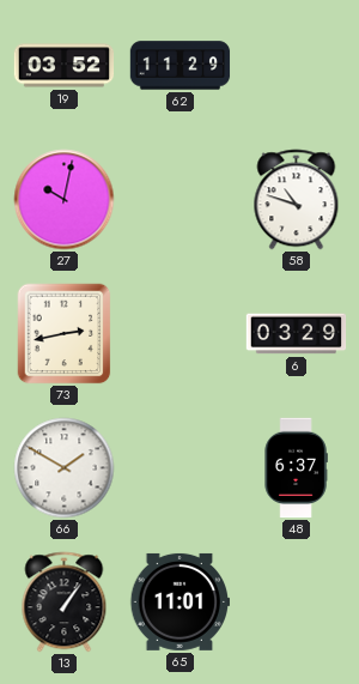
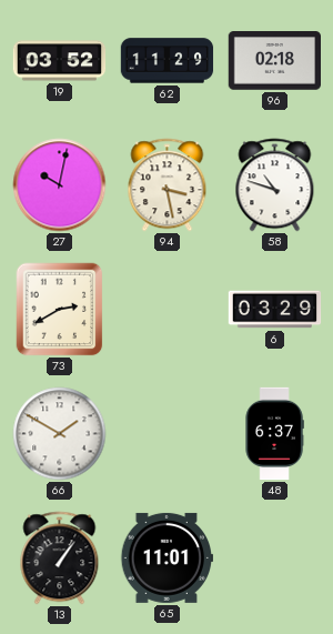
96: none -> 02:18
94: none -> 3:28
73: 2:43 -> 2:40
